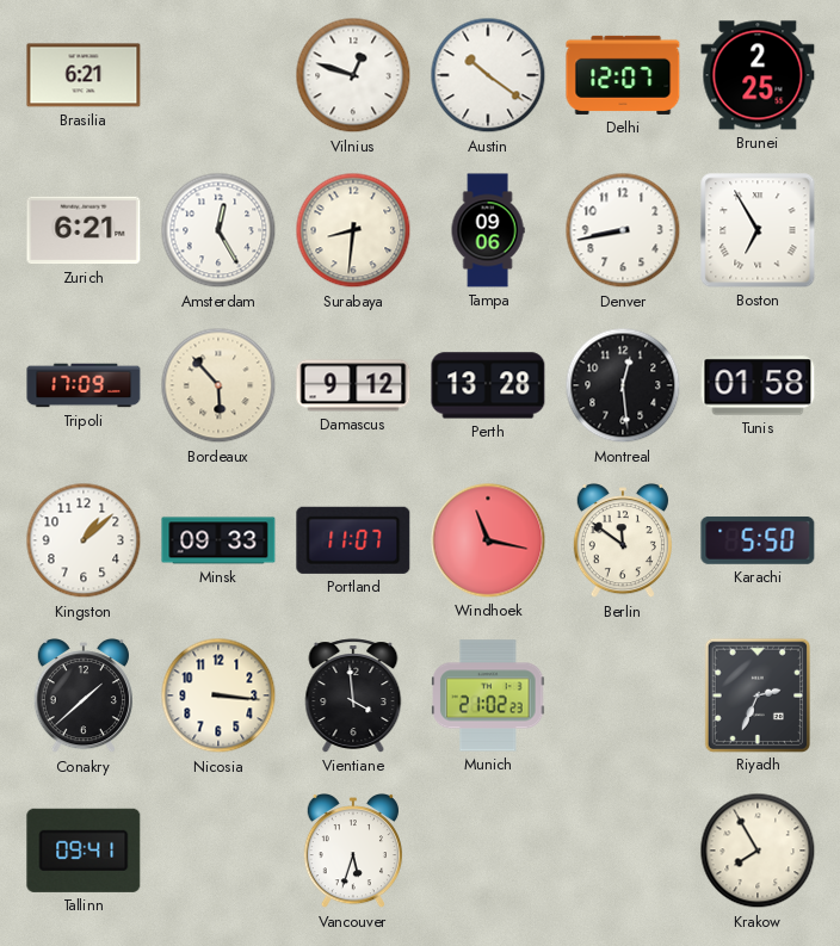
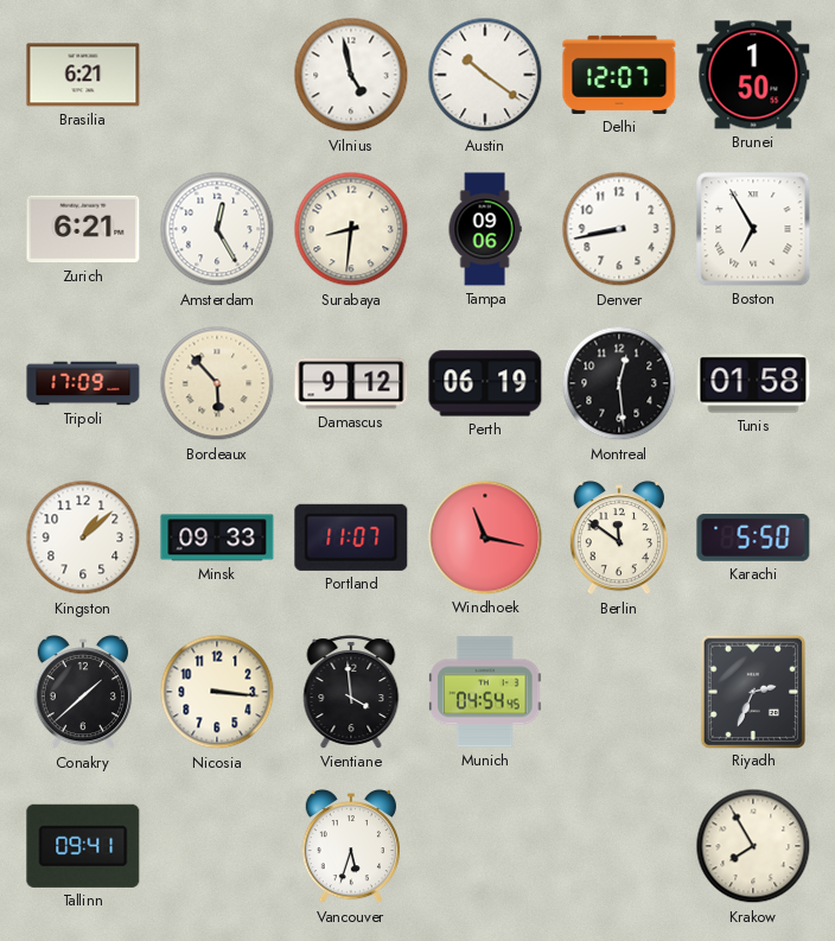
Vilnius: 12:48 -> 4:58
Brunei: 2:25 -> 1:50
Perth: 13:28 -> 06:19
Munich: 21:02 -> 04:54
